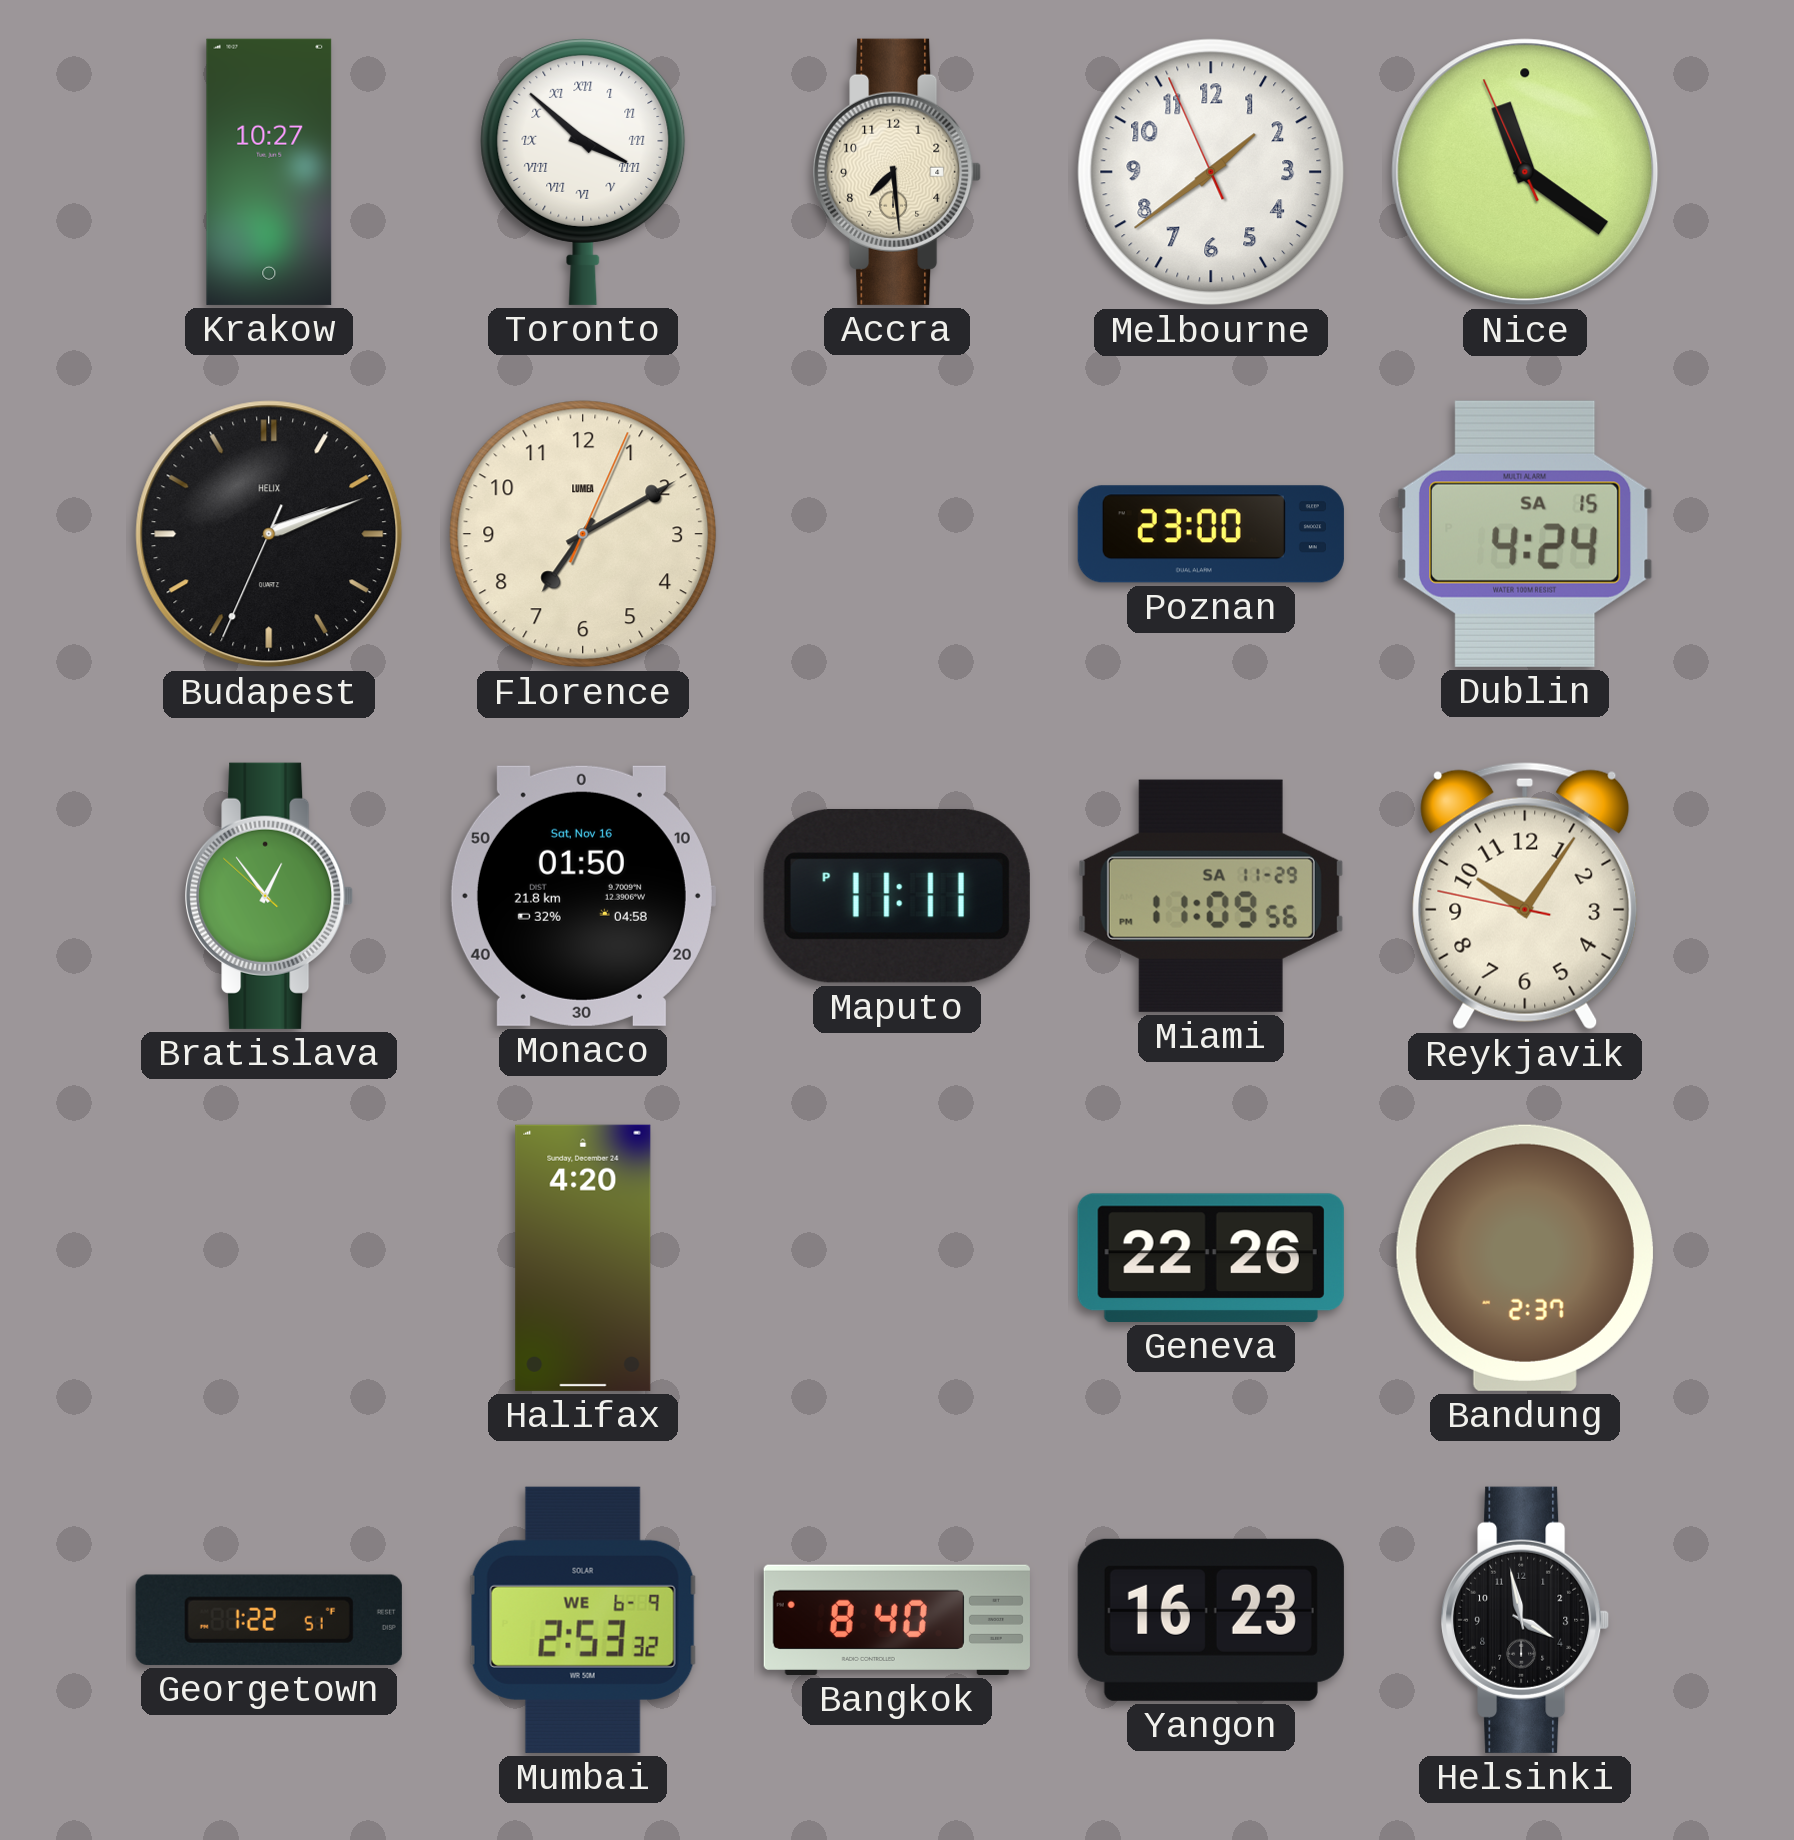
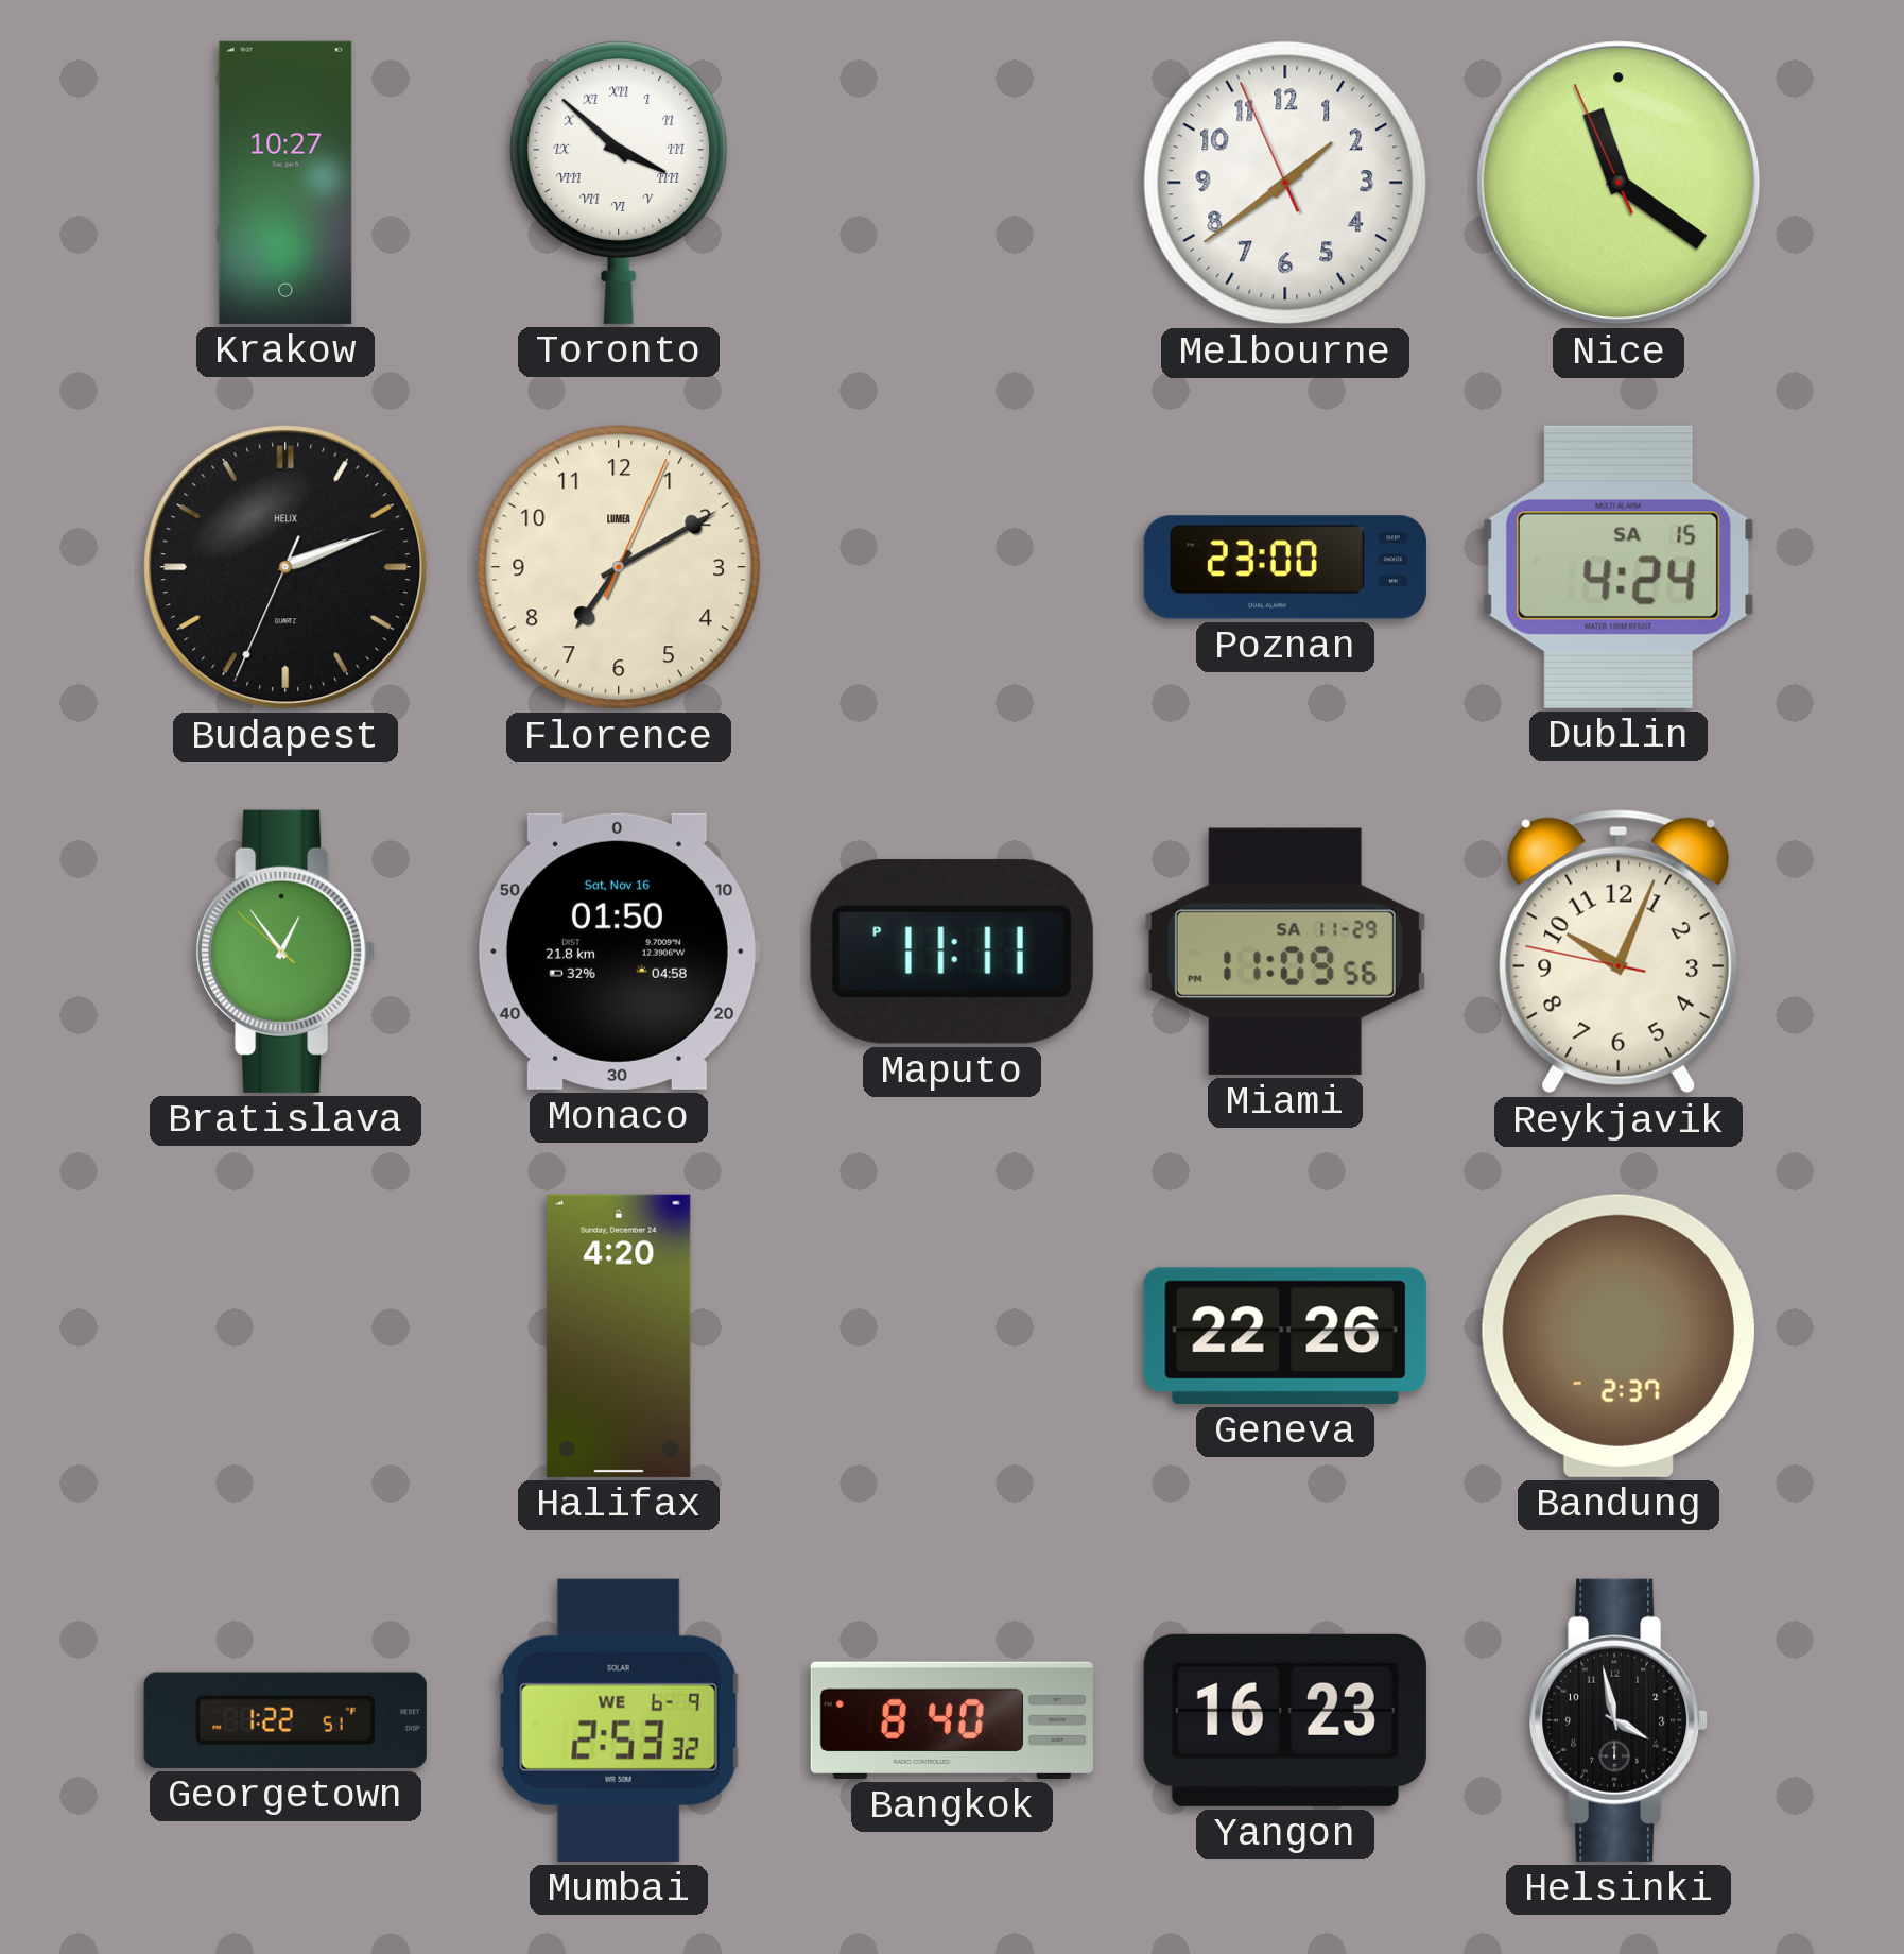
Accra: 7:29 -> none
Reykjavik: 10:05 -> 10:03
